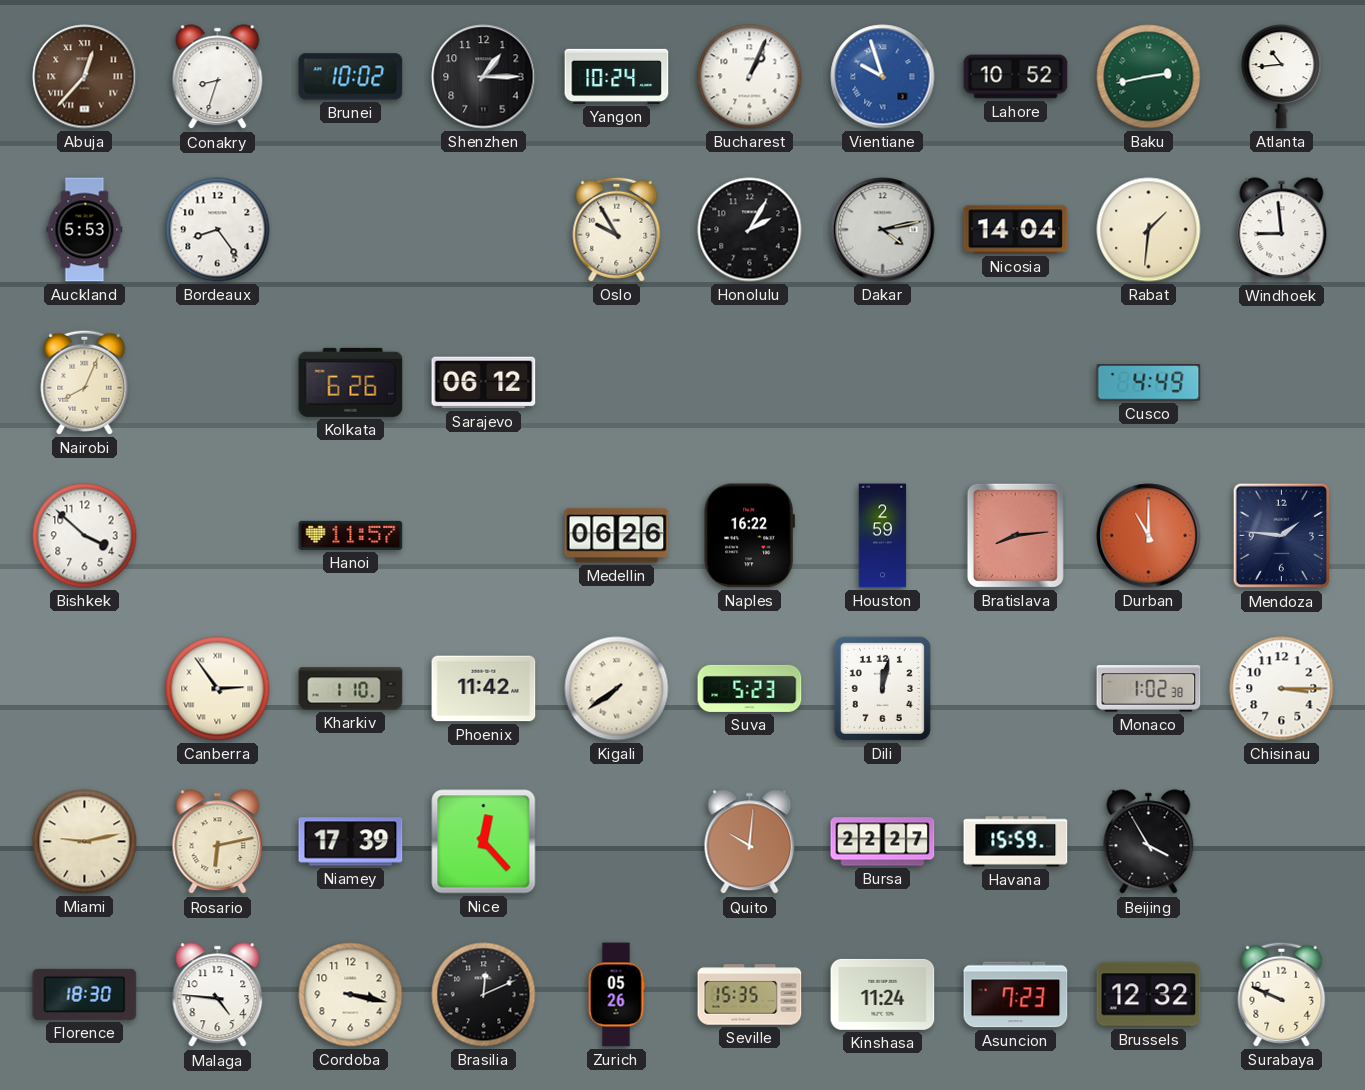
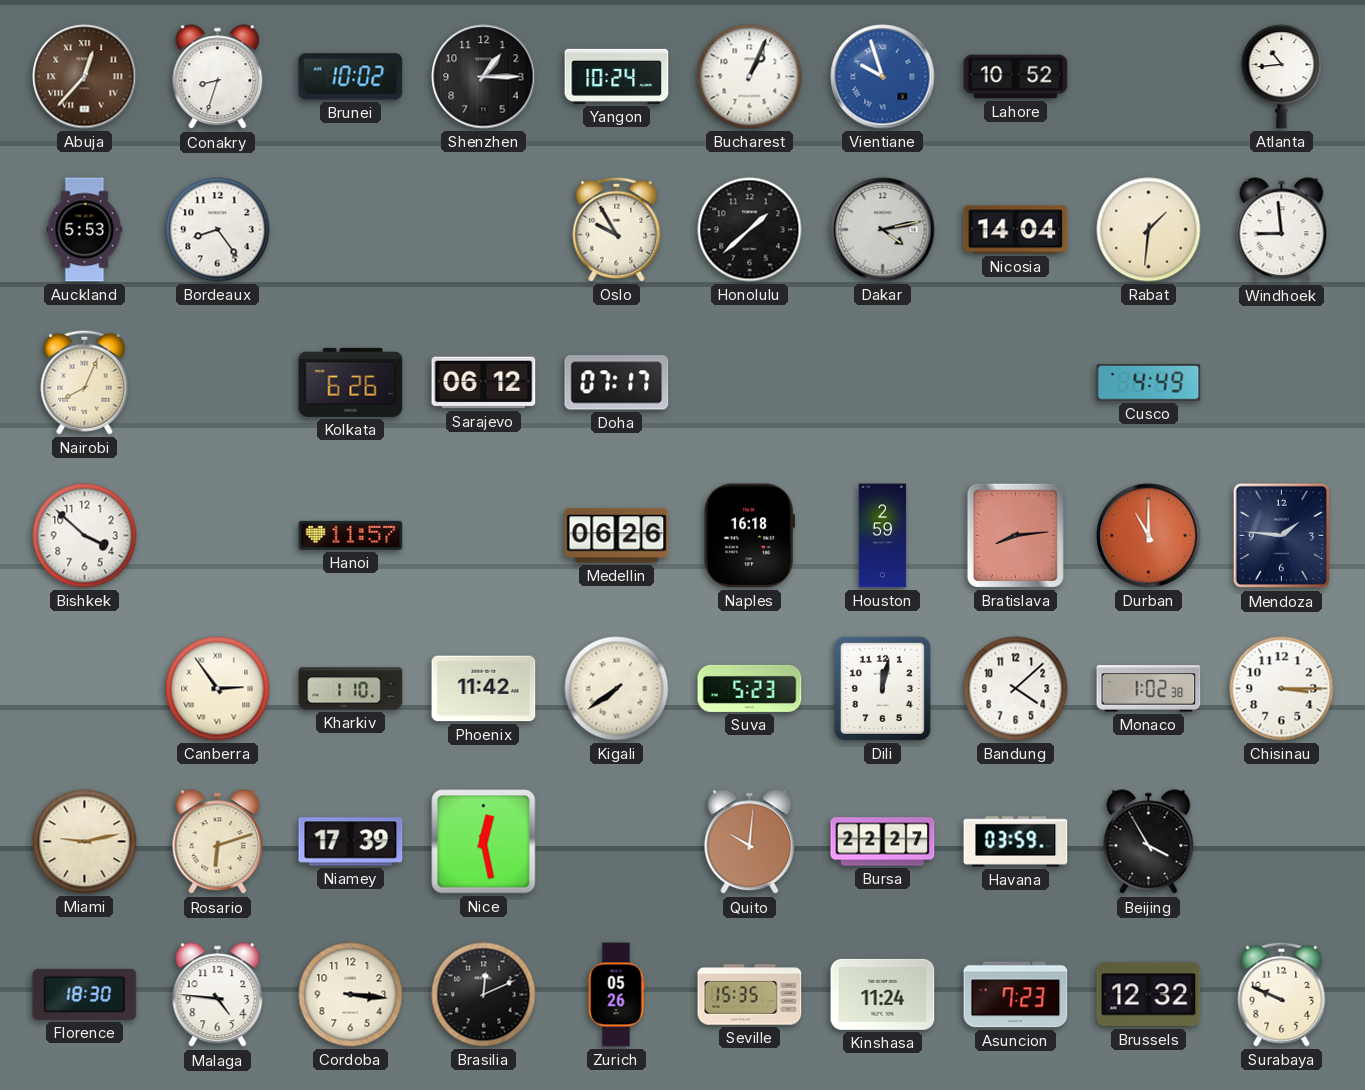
Baku: 2:43 -> none
Honolulu: 2:05 -> 1:38
Doha: none -> 07:17
Naples: 16:22 -> 16:18
Bandung: none -> 4:08
Rosario: 6:13 -> 6:12
Nice: 12:23 -> 12:28
Havana: 15:59 -> 03:59
Cordoba: 3:17 -> 3:16
